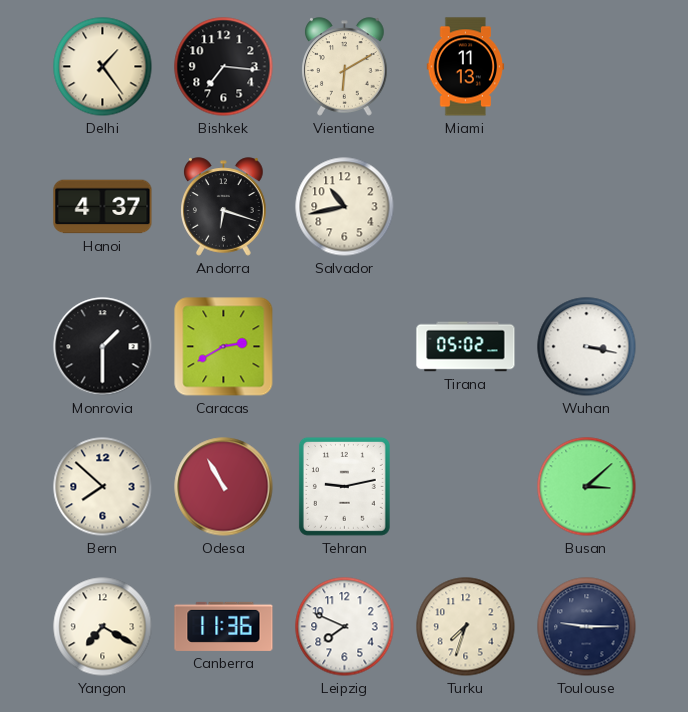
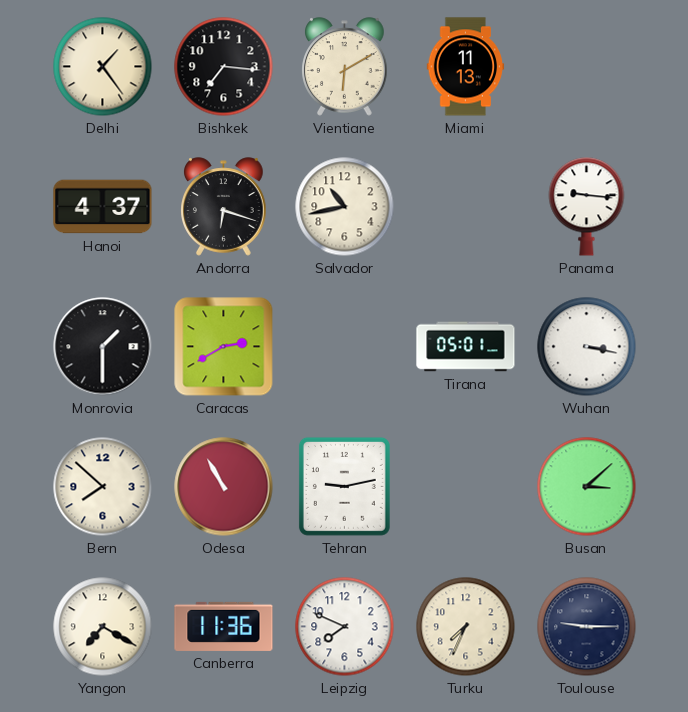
Panama: none -> 9:16
Tirana: 05:02 -> 05:01
Turku: 7:33 -> 7:34
